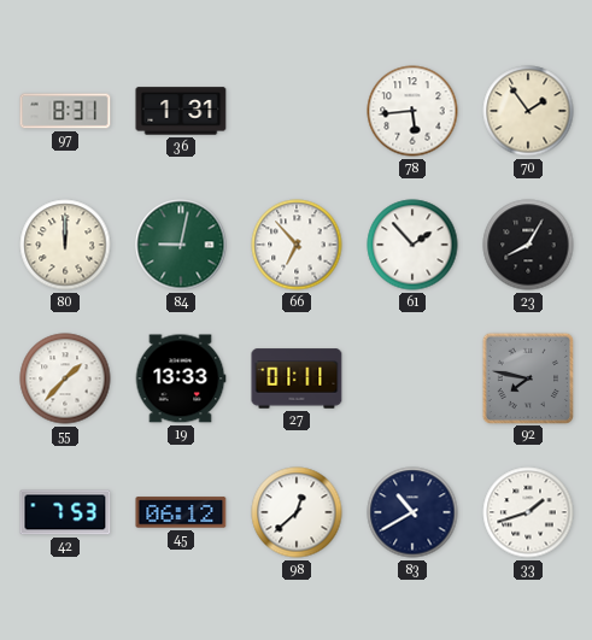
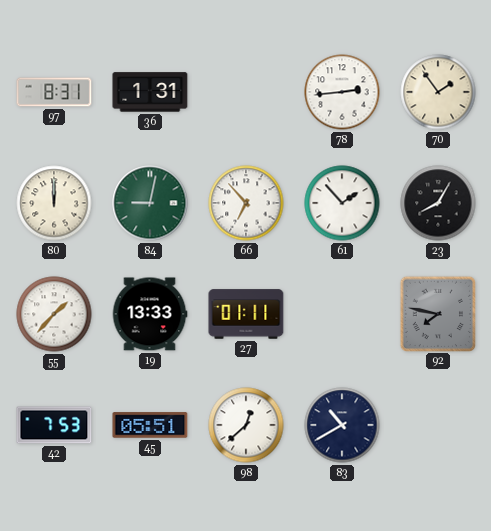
78: 5:44 -> 2:44
45: 06:12 -> 05:51
33: 1:42 -> none
